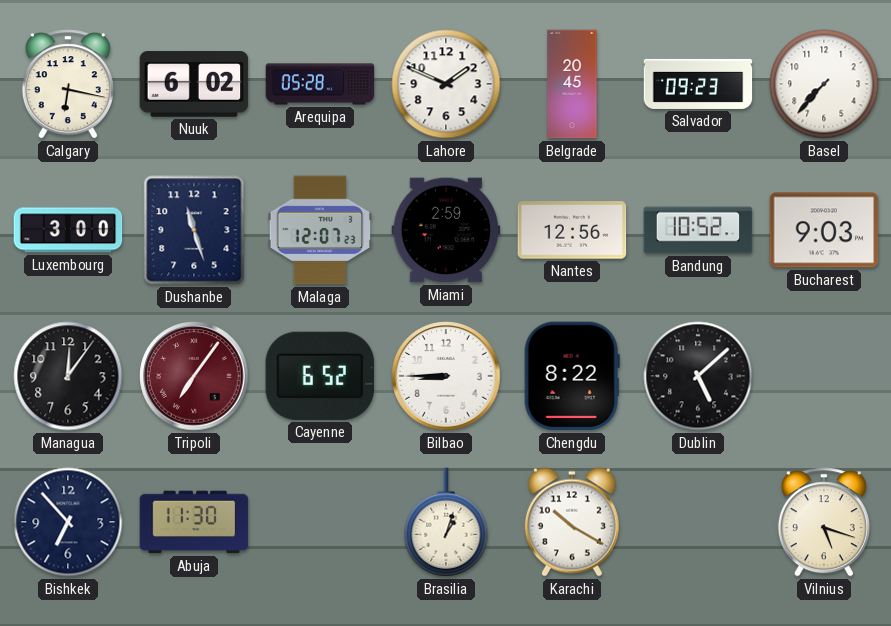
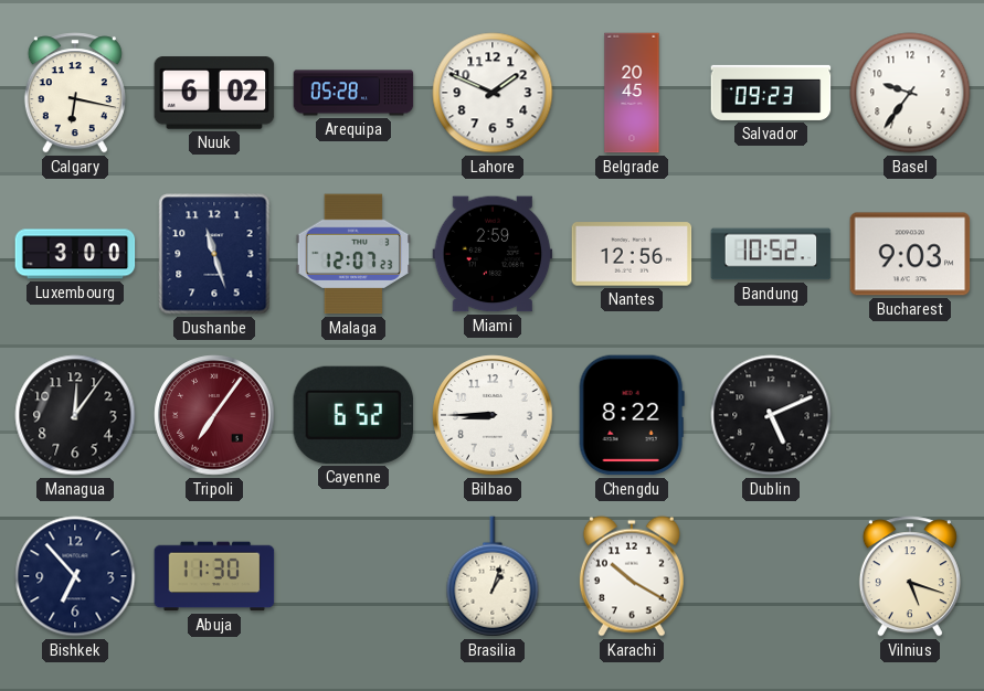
Basel: 7:37 -> 9:36
Dublin: 5:08 -> 5:11
